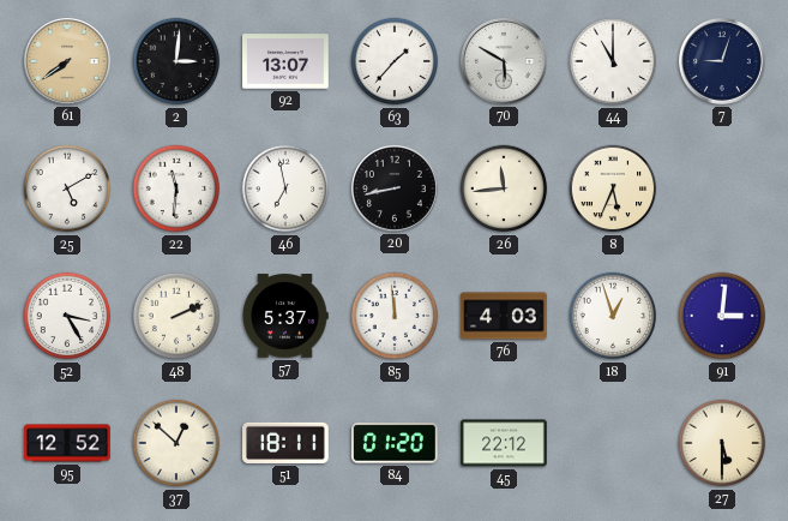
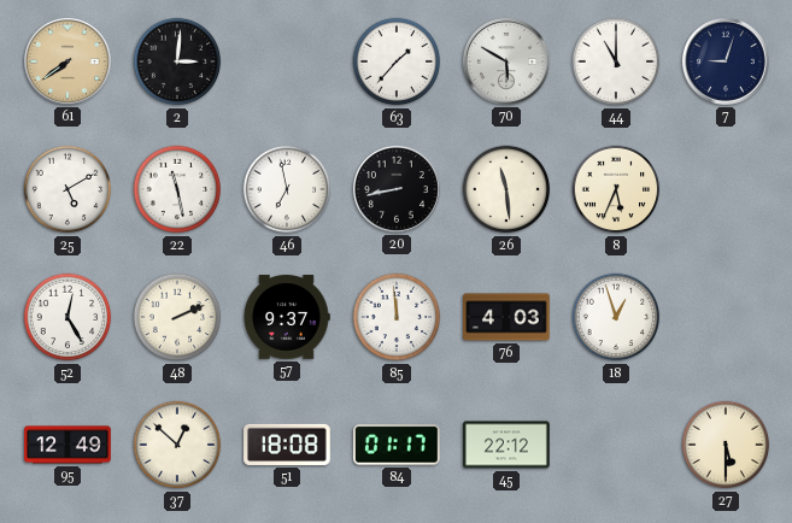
92: 13:07 -> none
22: 11:31 -> 11:28
26: 11:44 -> 11:29
52: 3:25 -> 12:25
57: 5:37 -> 9:37
91: 3:01 -> none
95: 12:52 -> 12:49
51: 18:11 -> 18:08
84: 01:20 -> 01:17
